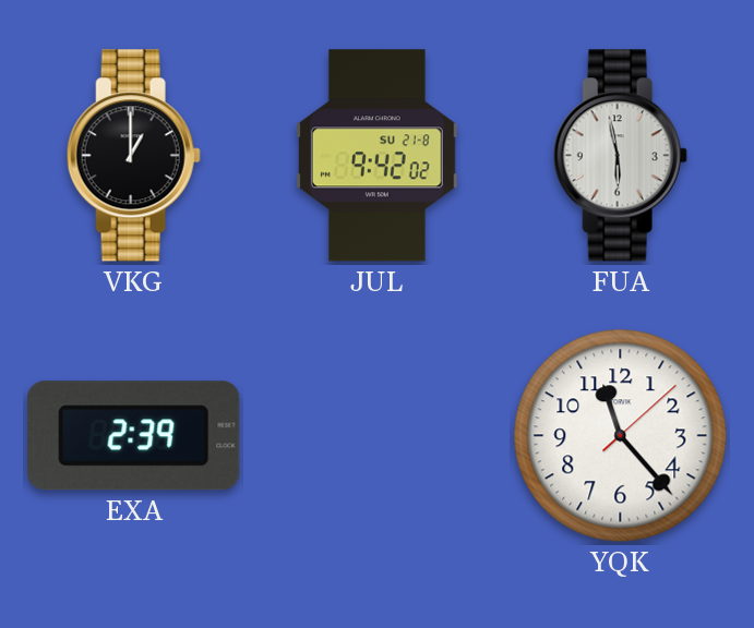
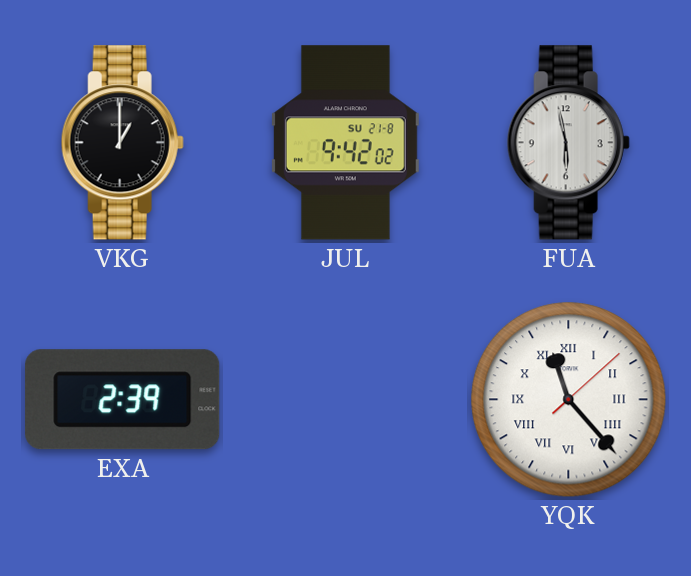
YQK numerals: Arabic -> Roman
